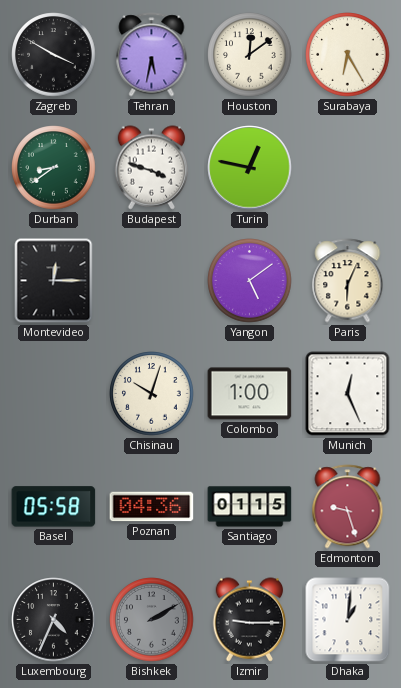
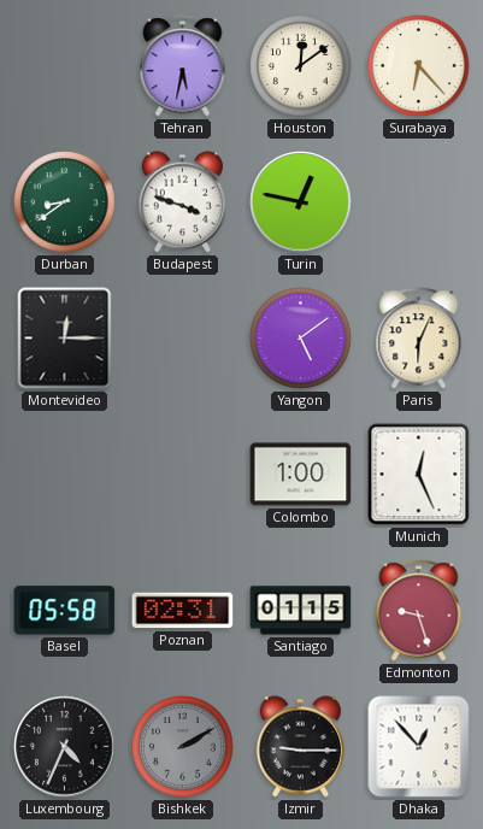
Zagreb: 3:50 -> none
Surabaya: 6:25 -> 6:23
Chisinau: 10:03 -> none
Poznan: 04:36 -> 02:31
Dhaka: 1:01 -> 12:53
